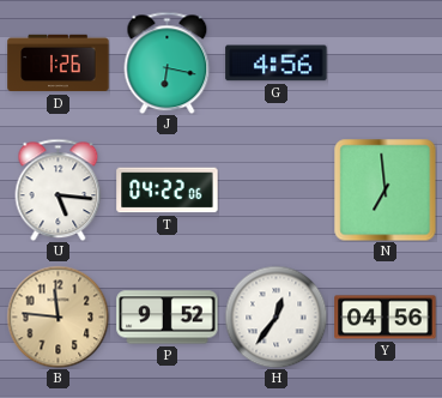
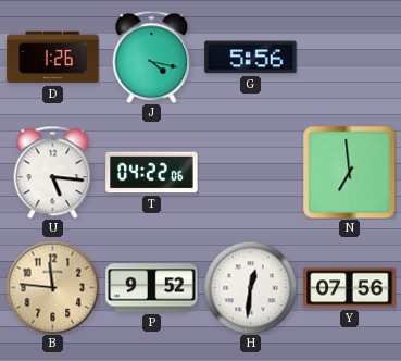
J: 6:17 -> 4:17
G: 4:56 -> 5:56
H: 12:36 -> 12:31
Y: 04:56 -> 07:56
